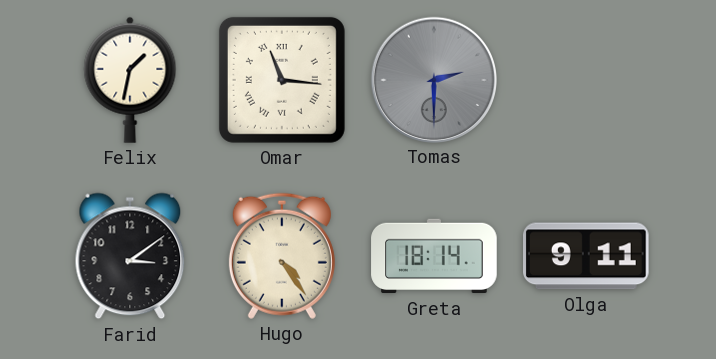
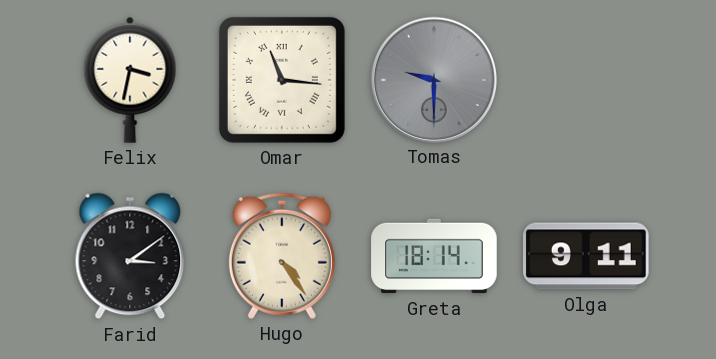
Felix: 1:32 -> 3:32
Tomas: 2:30 -> 9:30
